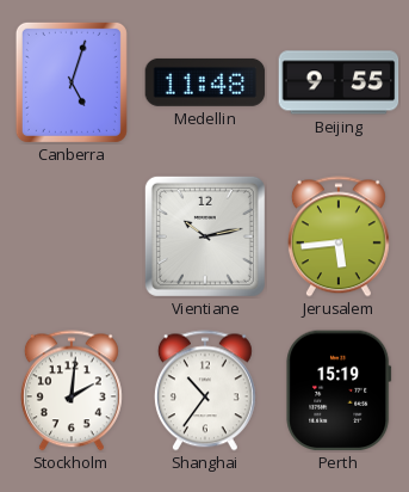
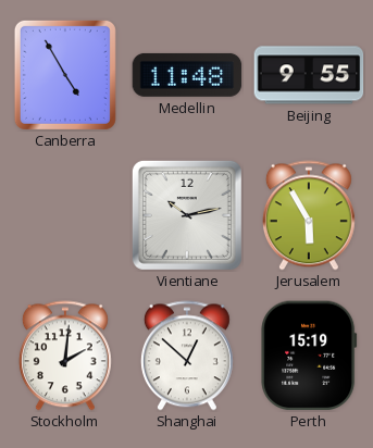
Canberra: 5:03 -> 4:55
Jerusalem: 5:44 -> 5:55
Shanghai: 10:36 -> 12:52
